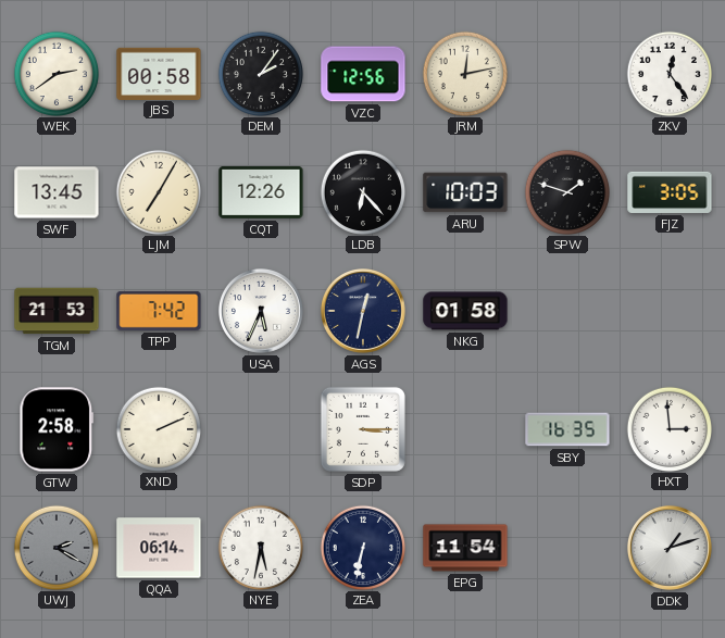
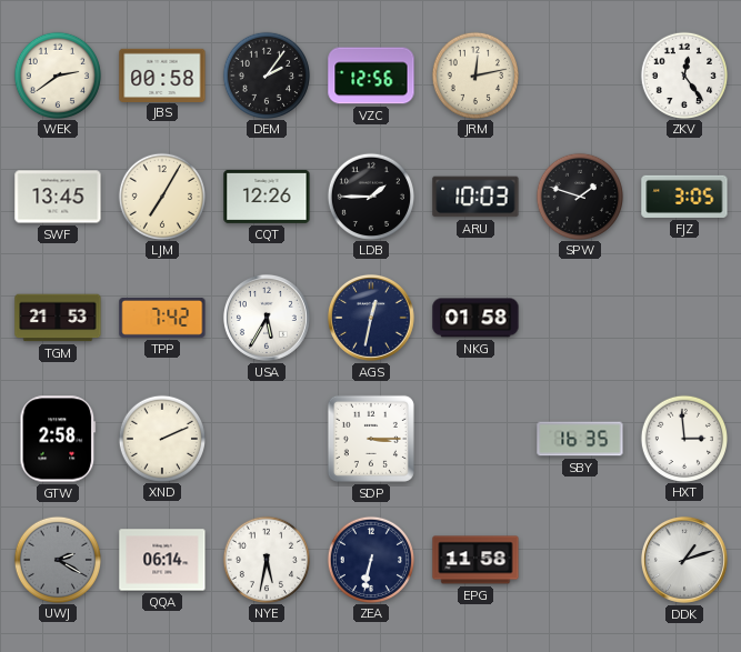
LDB: 6:23 -> 1:45
USA: 5:34 -> 5:35
EPG: 11:54 -> 11:58
